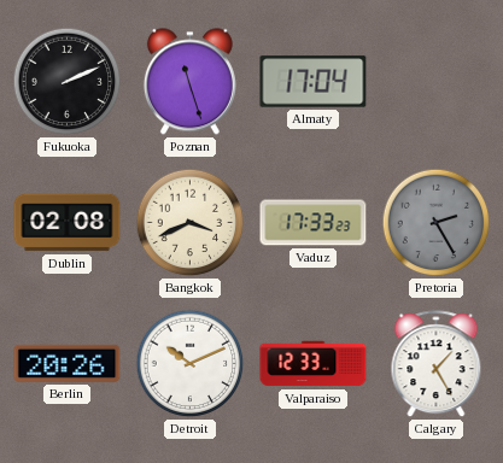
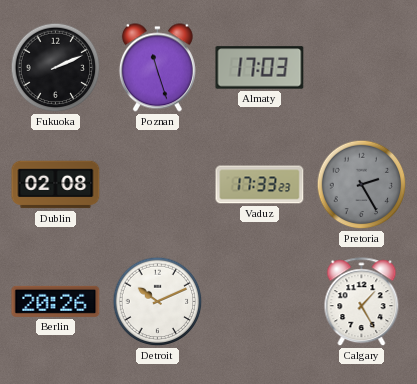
Almaty: 17:04 -> 17:03
Bangkok: 3:41 -> none
Valparaiso: 12:33 -> none
